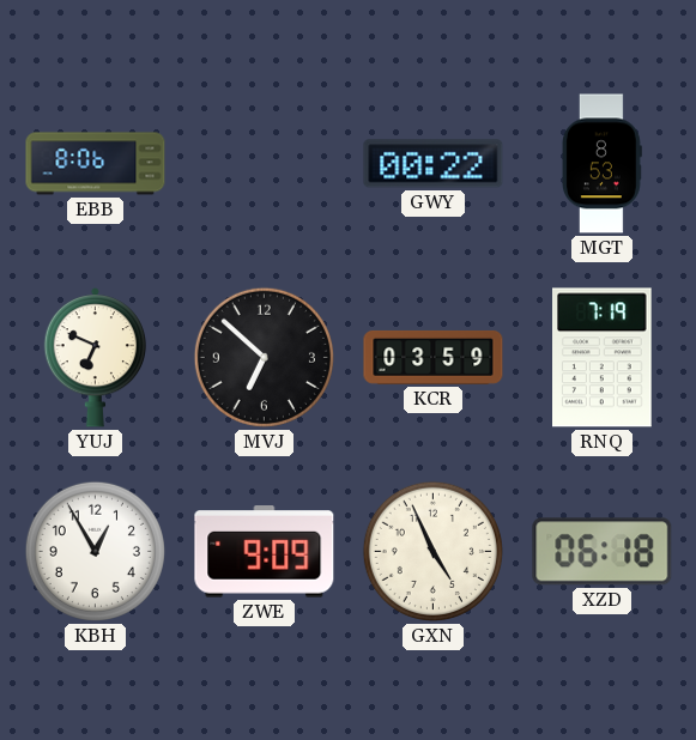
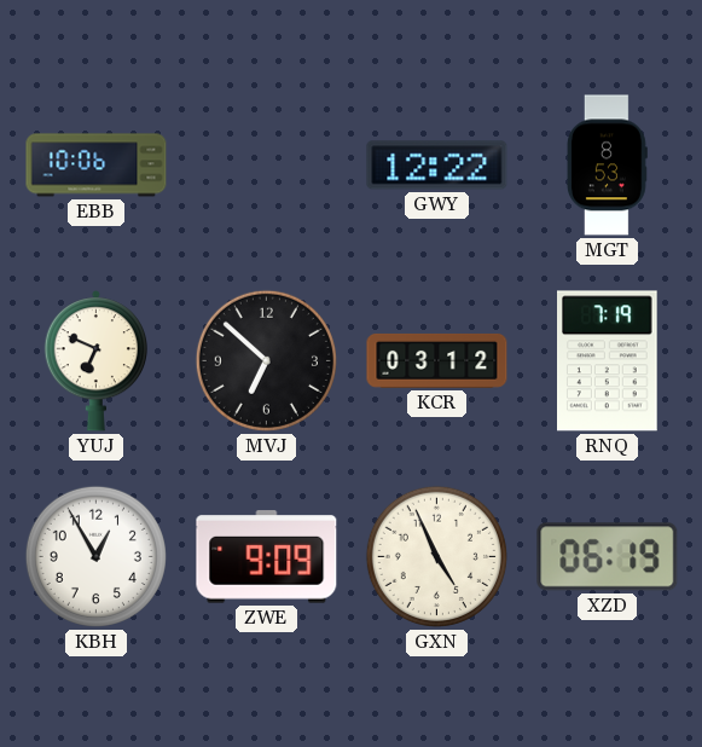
EBB: 8:06 -> 10:06
GWY: 00:22 -> 12:22
KCR: 03:59 -> 03:12
XZD: 06:18 -> 06:19
